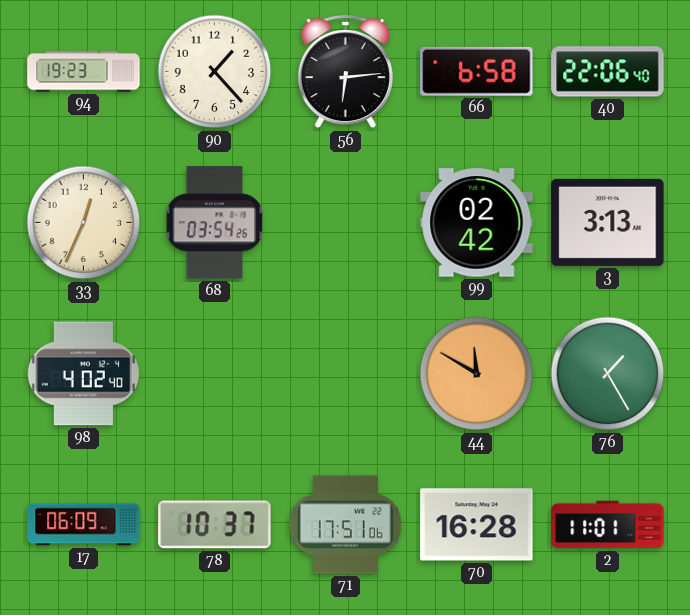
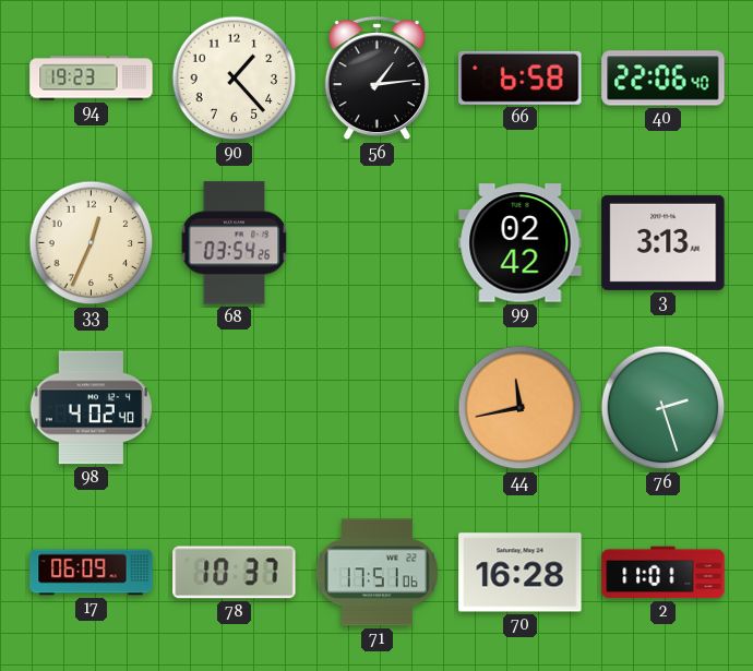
56: 6:14 -> 1:14
44: 11:50 -> 11:43
76: 1:25 -> 2:27
